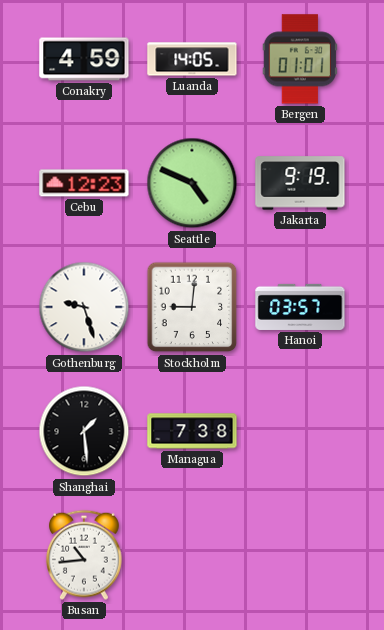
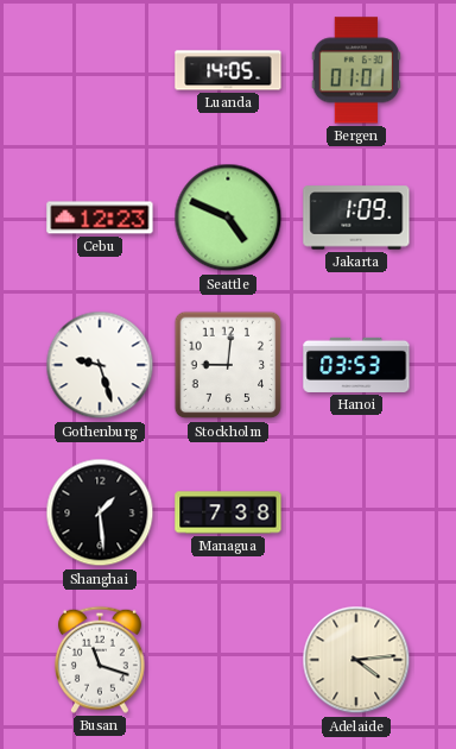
Conakry: 4:59 -> none
Jakarta: 9:19 -> 1:09
Hanoi: 03:57 -> 03:53
Busan: 10:44 -> 11:18
Adelaide: none -> 4:14
